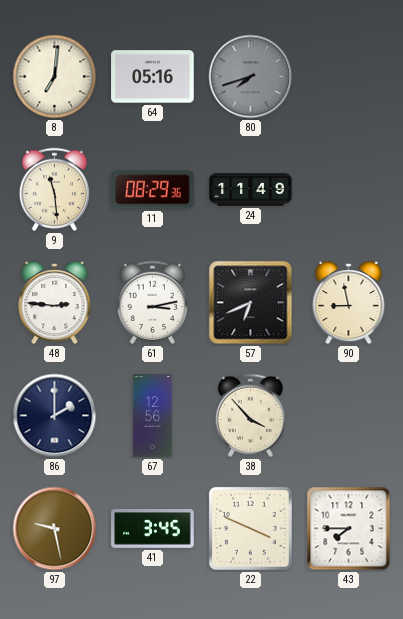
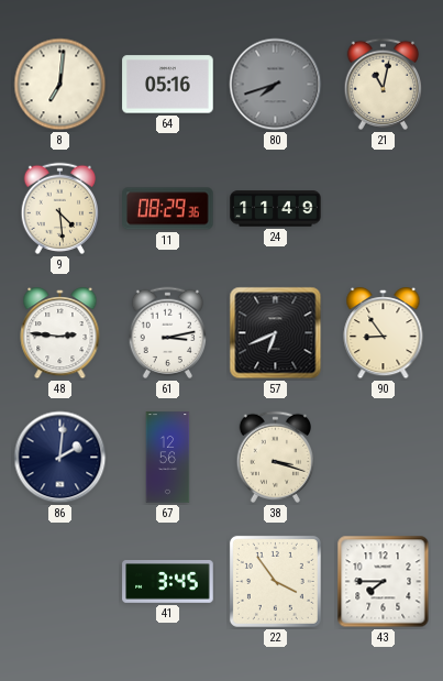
21: none -> 11:02
9: 11:29 -> 4:29
90: 8:58 -> 8:54
86: 2:00 -> 2:01
38: 3:53 -> 3:18
97: 9:28 -> none
22: 3:49 -> 3:54
